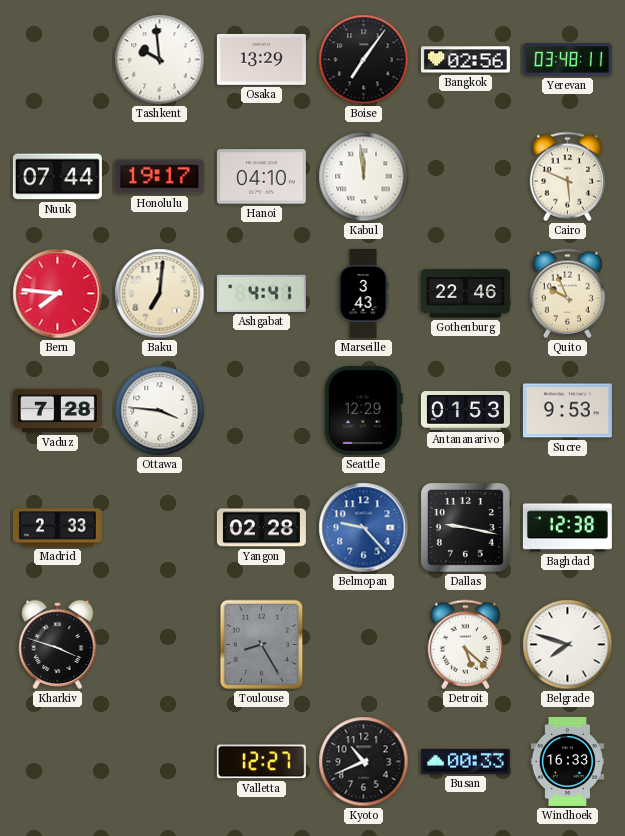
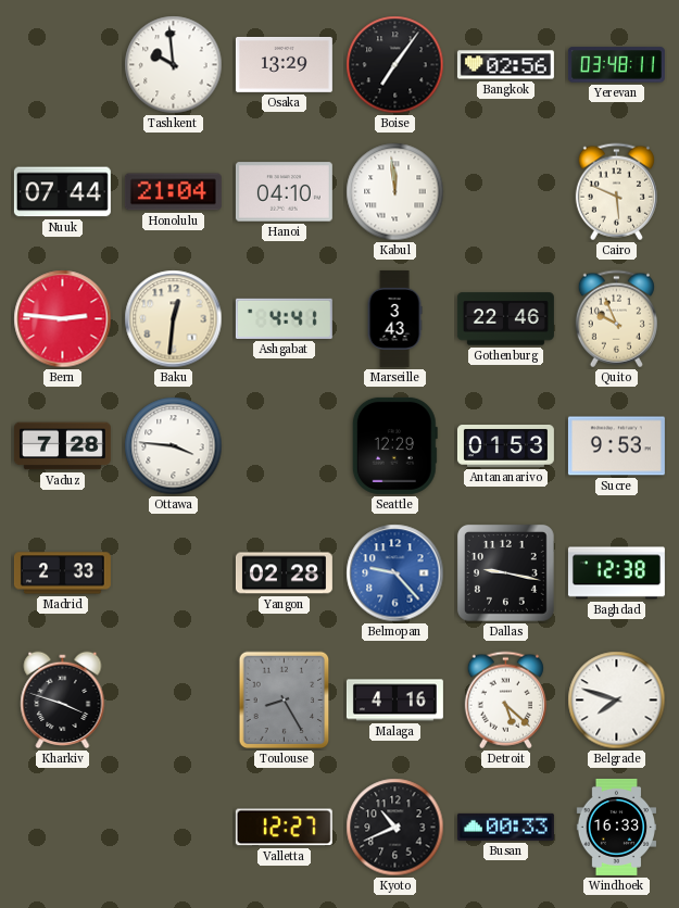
Honolulu: 19:17 -> 21:04
Bern: 7:46 -> 2:46
Baku: 7:01 -> 12:31
Malaga: none -> 4:16
